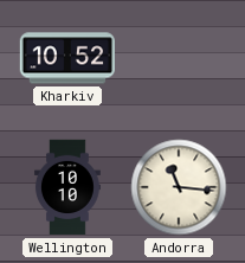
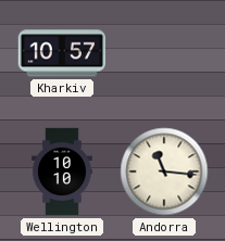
Kharkiv: 10:52 -> 10:57
